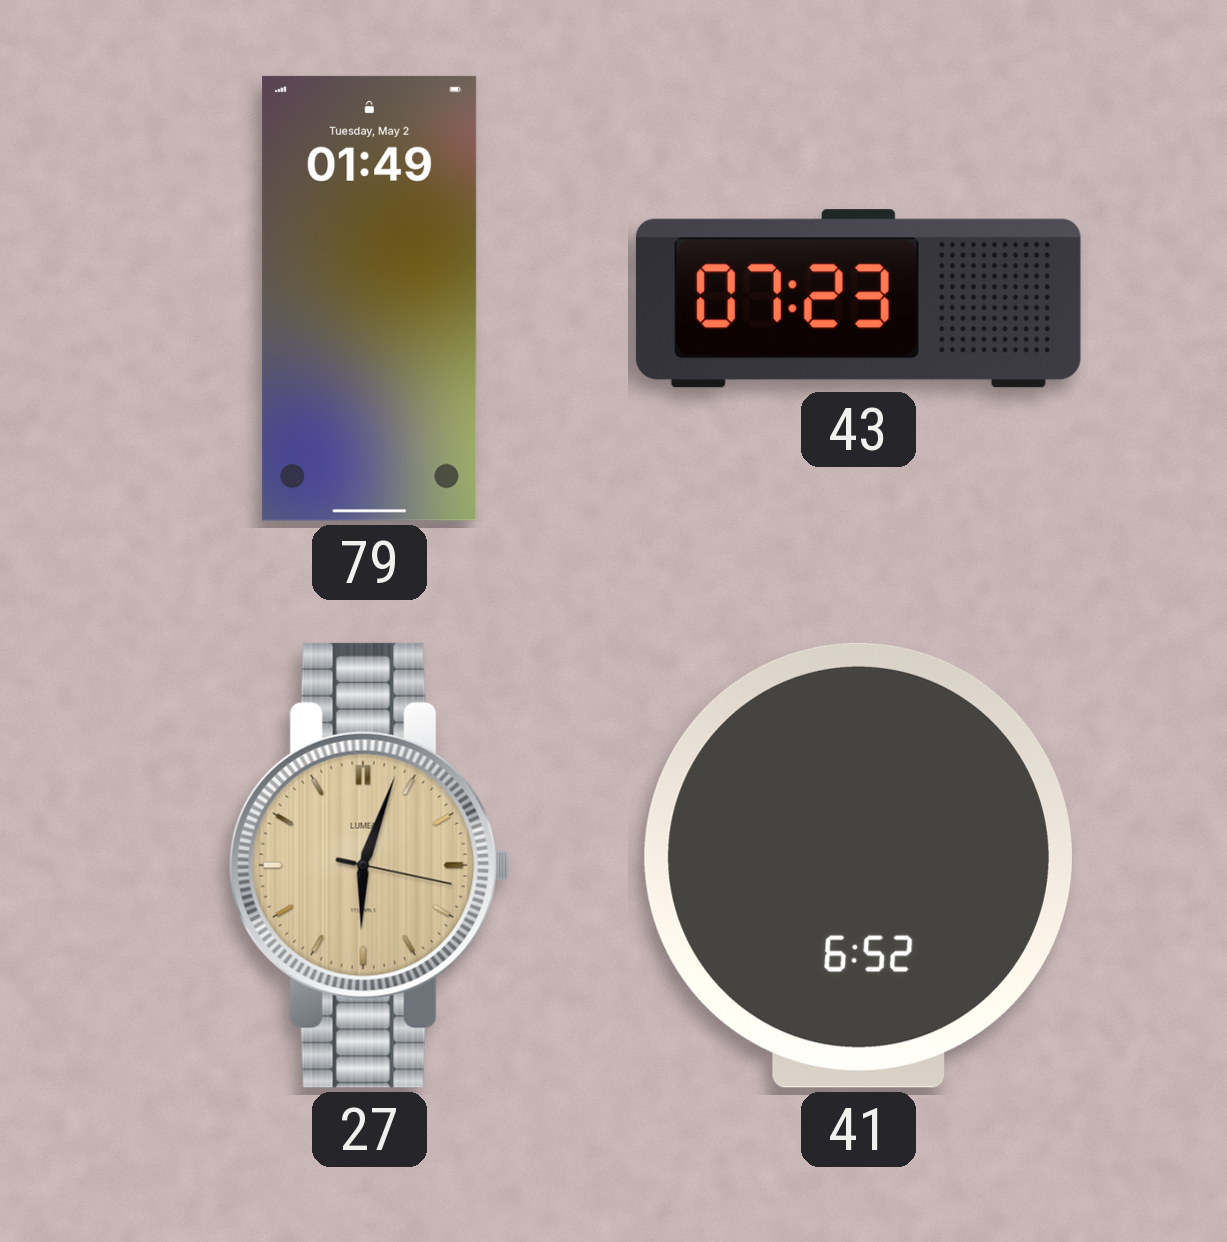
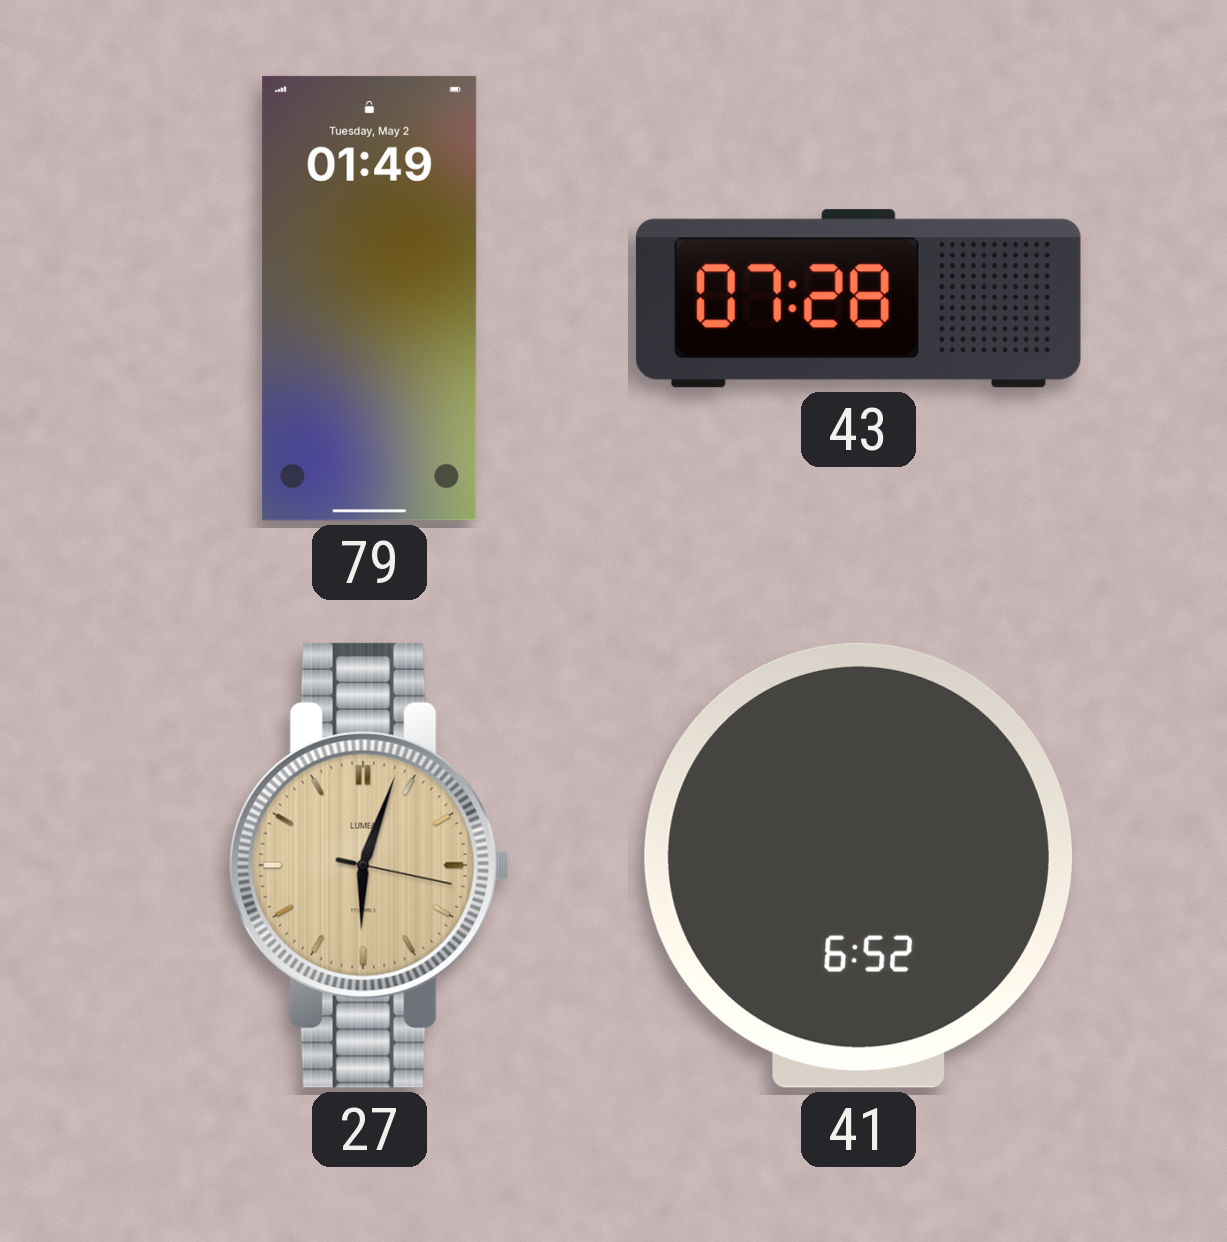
43: 07:23 -> 07:28
